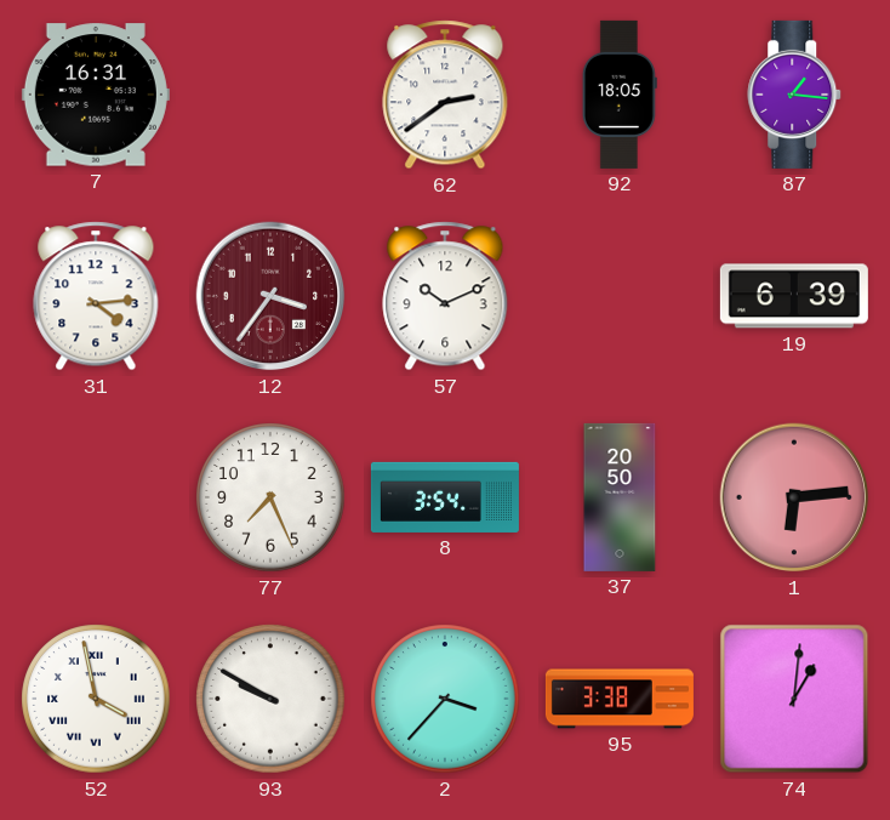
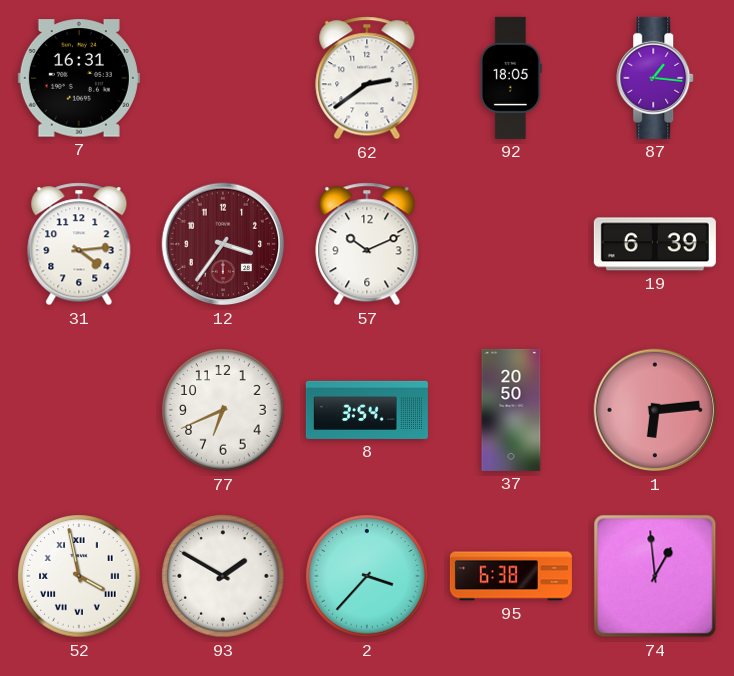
77: 7:26 -> 6:41
93: 9:50 -> 1:50
95: 3:38 -> 6:38
74: 1:01 -> 12:59
